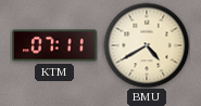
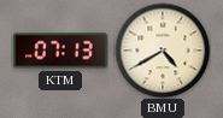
KTM: 07:11 -> 07:13
